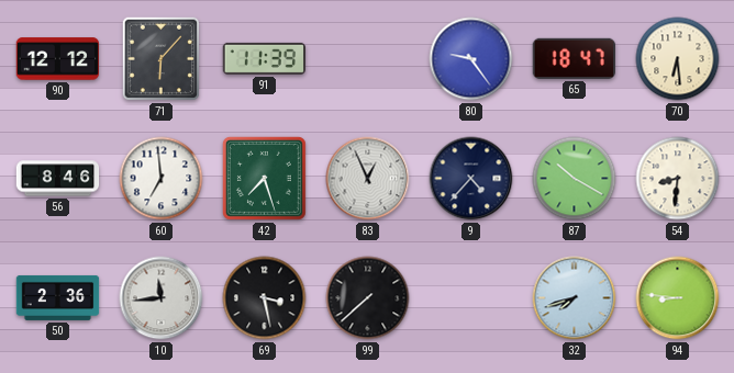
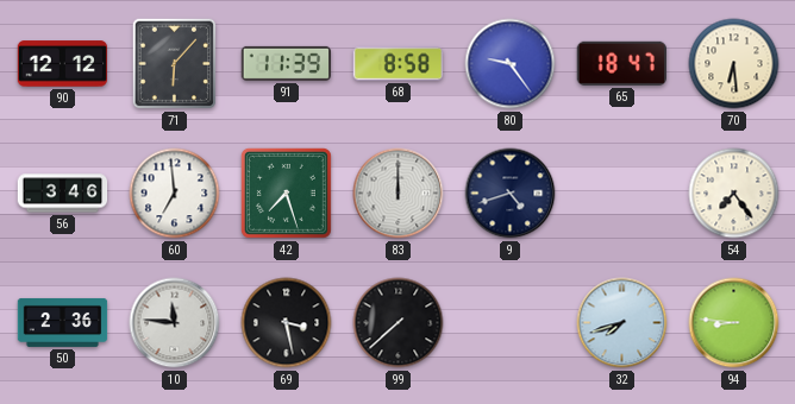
68: none -> 8:58
56: 8:46 -> 3:46
83: 12:56 -> 12:00
9: 4:37 -> 4:42
87: 10:20 -> none
54: 8:31 -> 7:24
10: 11:44 -> 11:46
